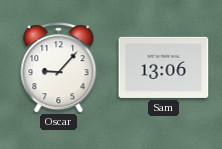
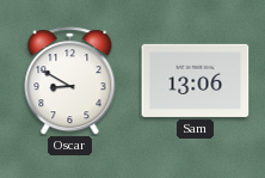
Oscar: 9:07 -> 8:50
